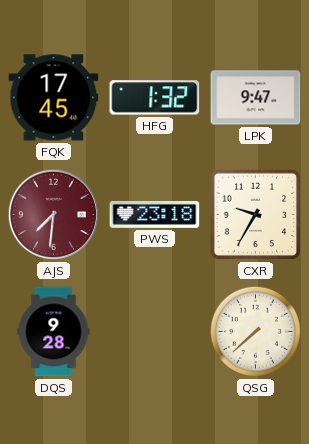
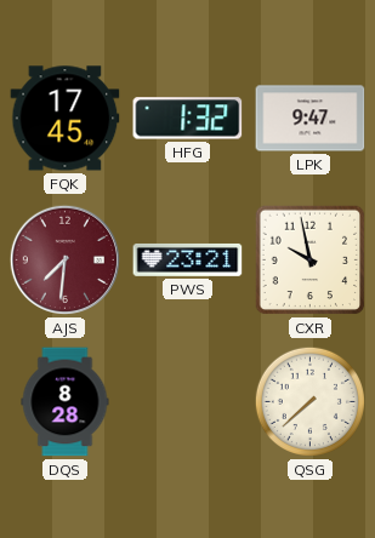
PWS: 23:18 -> 23:21
CXR: 9:35 -> 9:58
DQS: 9:28 -> 8:28
